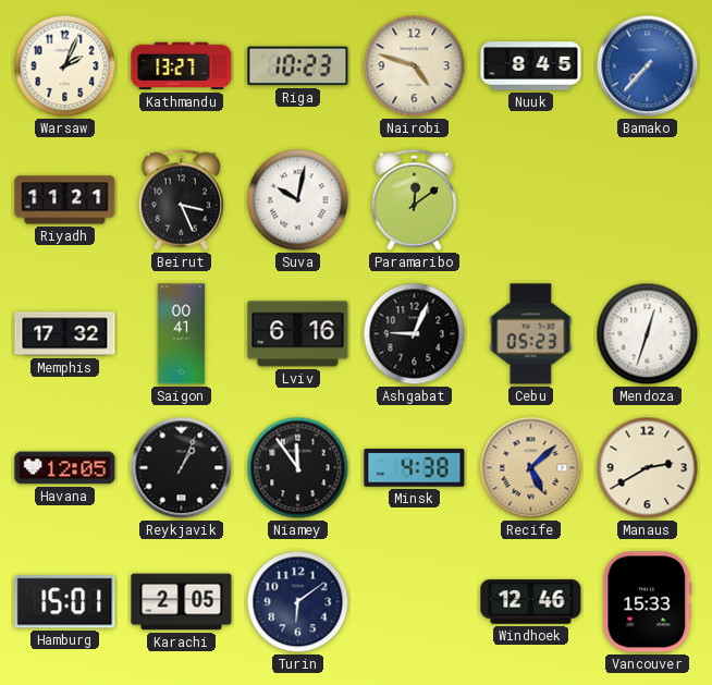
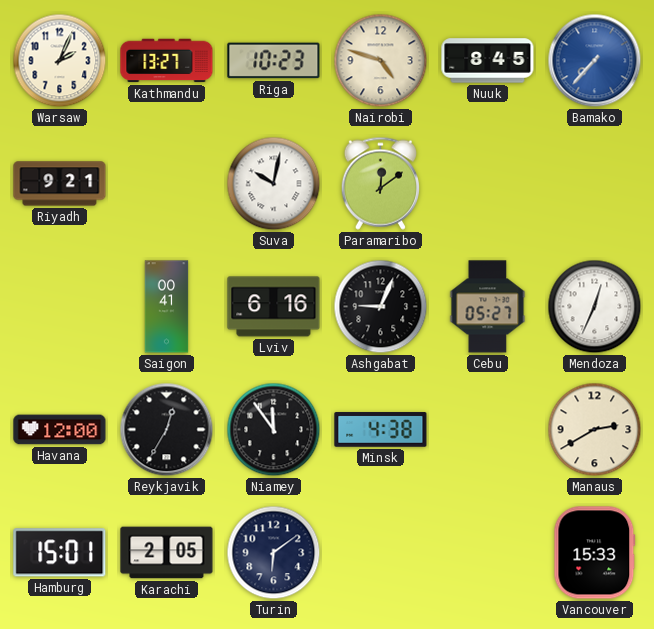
Riyadh: 11:21 -> 9:21
Beirut: 3:26 -> none
Memphis: 17:32 -> none
Cebu: 05:23 -> 05:27
Mendoza: 12:33 -> 12:34
Havana: 12:05 -> 12:00
Reykjavik: 1:04 -> 12:35
Recife: 5:08 -> none
Windhoek: 12:46 -> none
